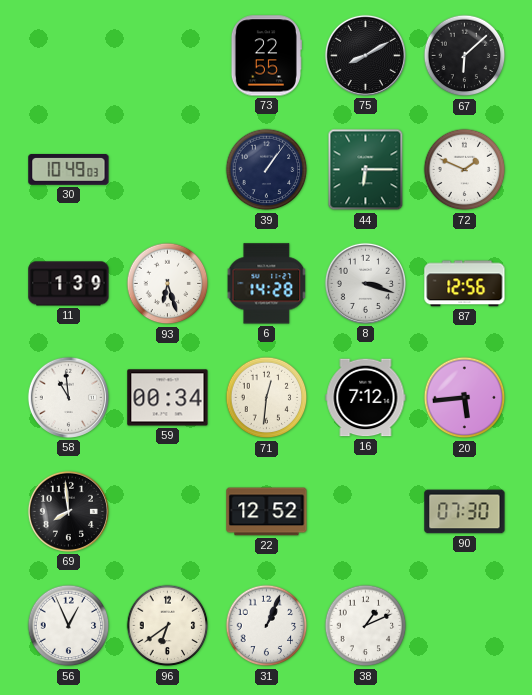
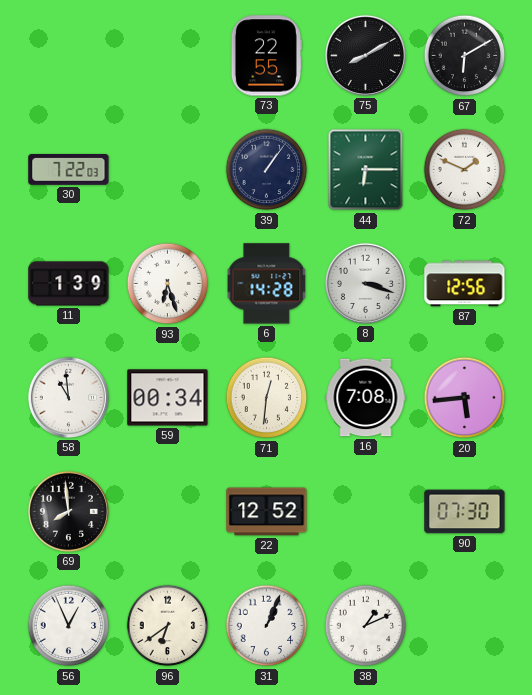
67: 6:08 -> 6:10
30: 10:49 -> 7:22
16: 7:12 -> 7:08
